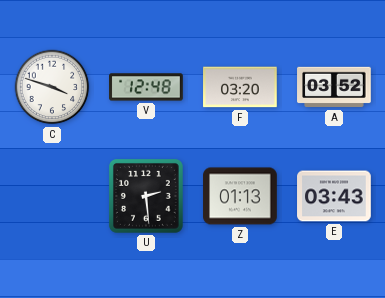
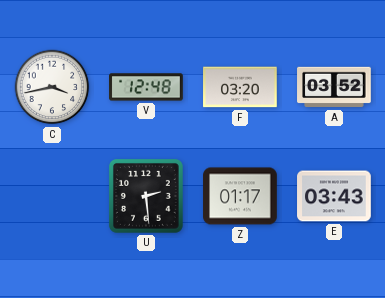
C: 3:48 -> 3:43
Z: 01:13 -> 01:17
